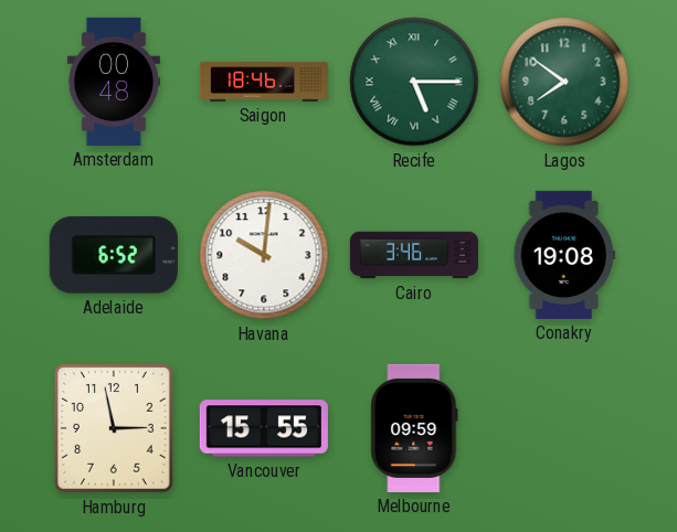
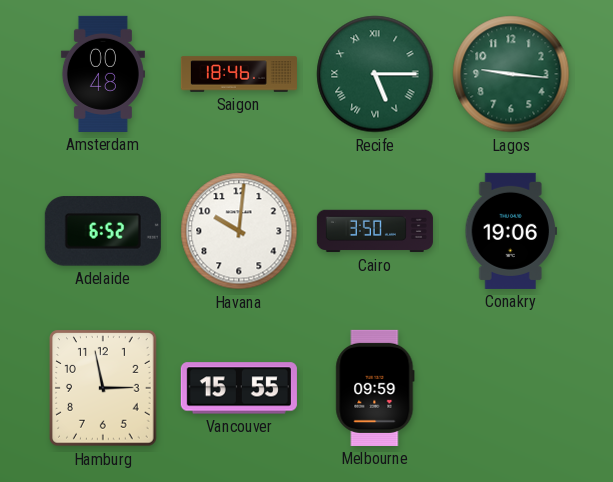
Lagos: 7:51 -> 9:16
Cairo: 3:46 -> 3:50
Conakry: 19:08 -> 19:06
